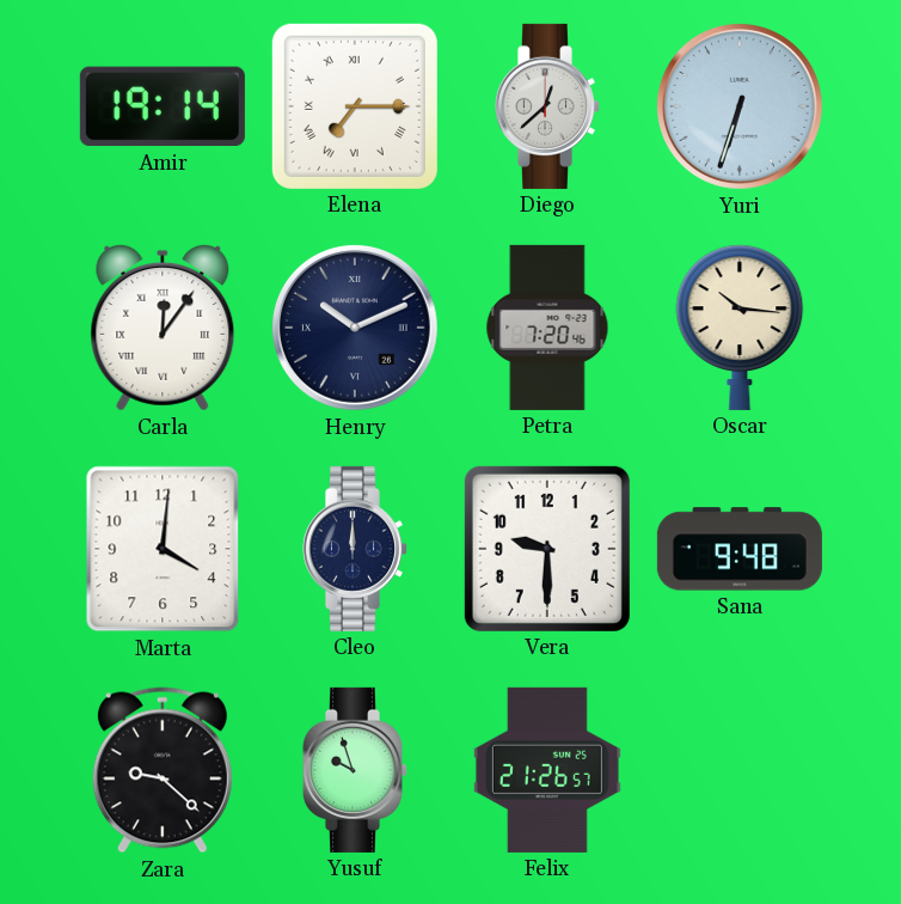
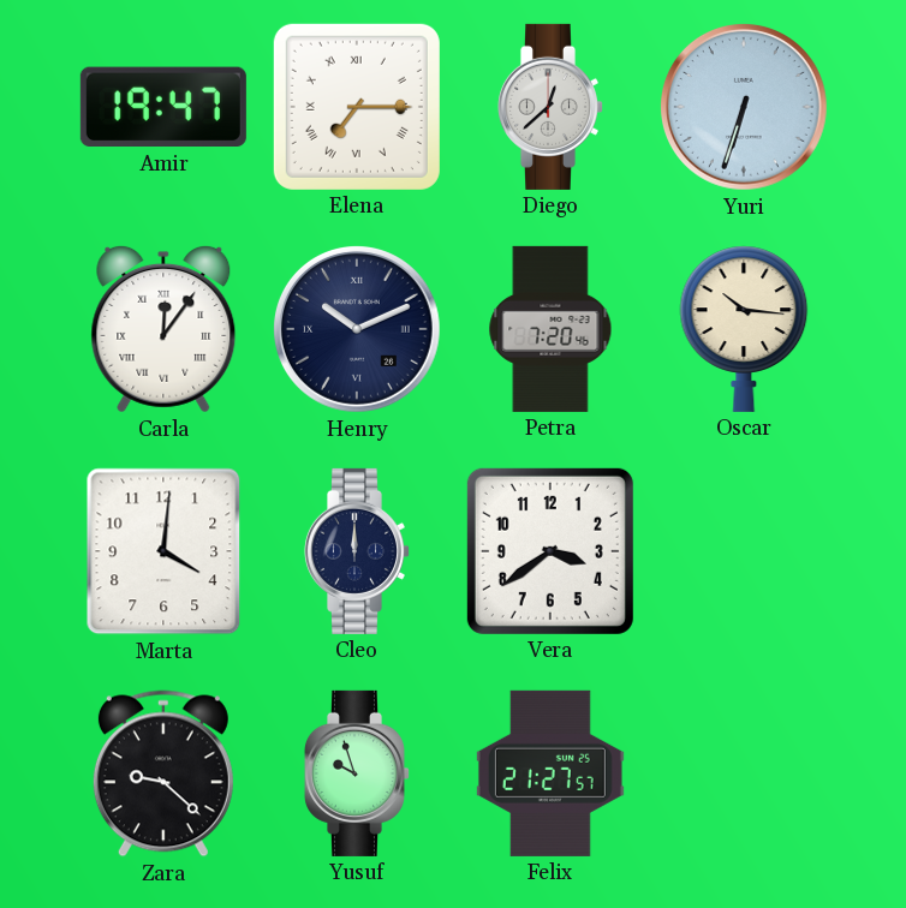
Amir: 19:14 -> 19:47
Vera: 9:30 -> 3:39
Sana: 9:48 -> none
Felix: 21:26 -> 21:27
